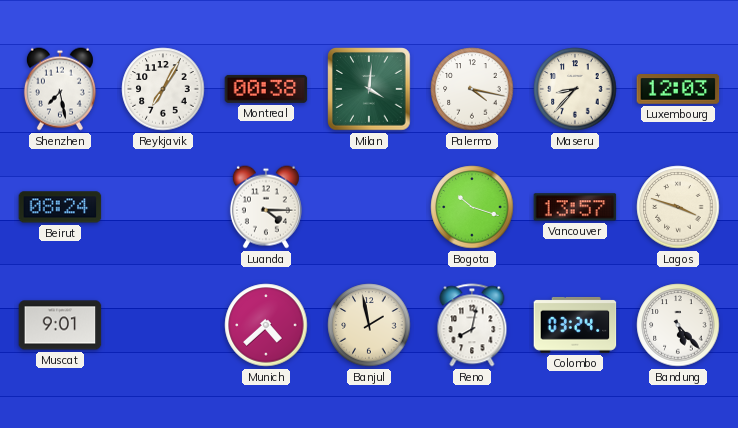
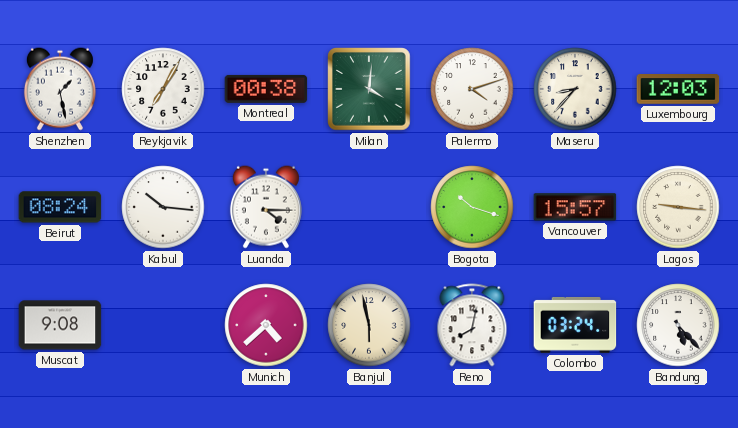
Shenzhen: 7:28 -> 1:28
Palermo: 4:17 -> 4:12
Kabul: none -> 10:16
Vancouver: 13:57 -> 15:57
Lagos: 3:48 -> 9:16
Muscat: 9:01 -> 9:08
Banjul: 1:58 -> 5:58
